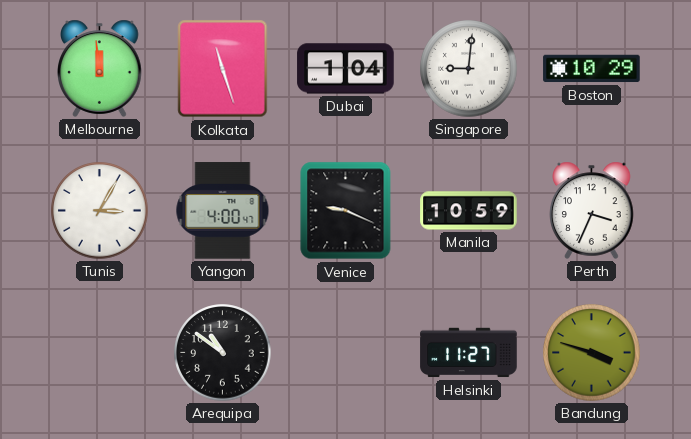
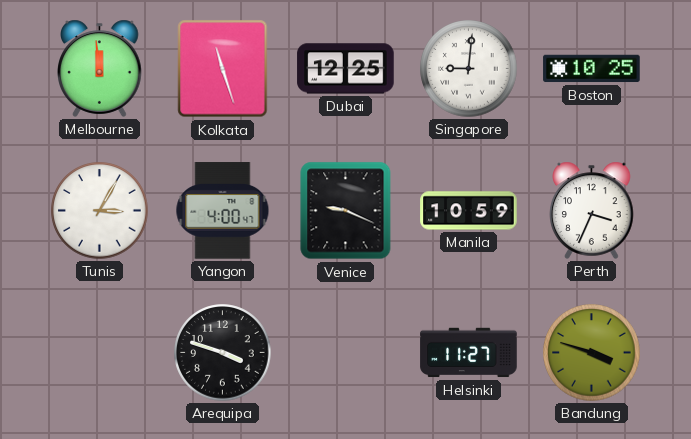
Dubai: 1:04 -> 12:25
Boston: 10:29 -> 10:25
Arequipa: 10:51 -> 3:48
